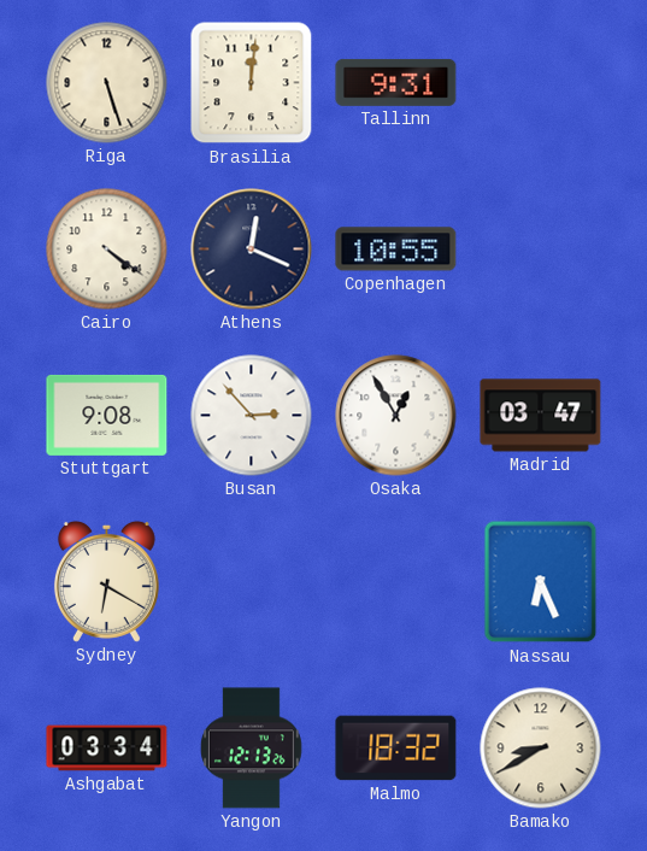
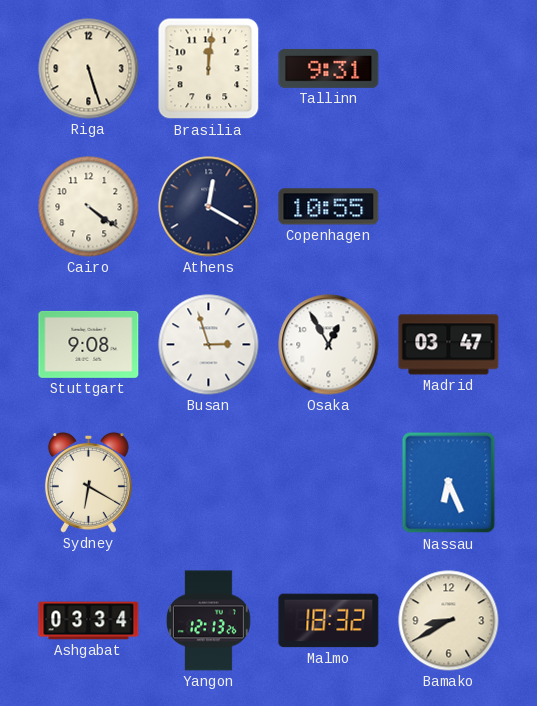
Athens: 12:19 -> 12:20
Busan: 2:53 -> 2:57
